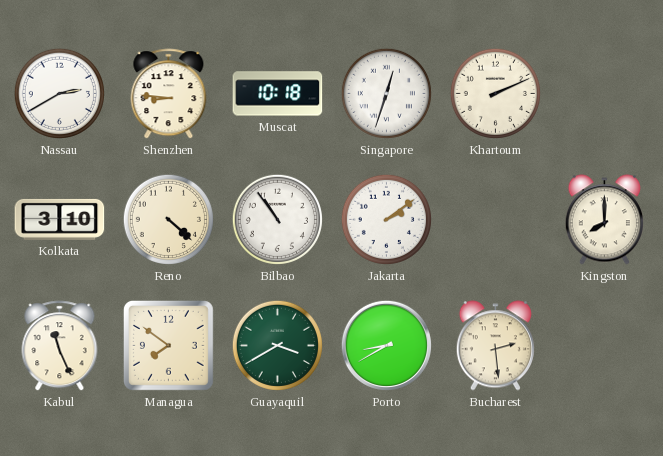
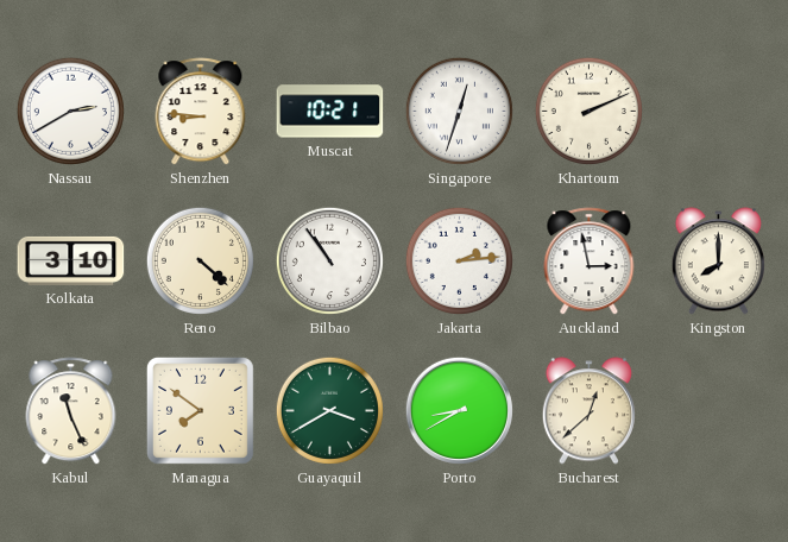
Muscat: 10:18 -> 10:21
Jakarta: 2:09 -> 2:14
Auckland: none -> 2:58
Bucharest: 2:29 -> 12:38
